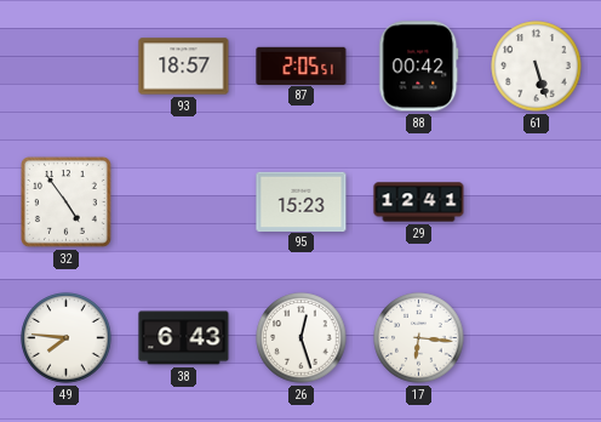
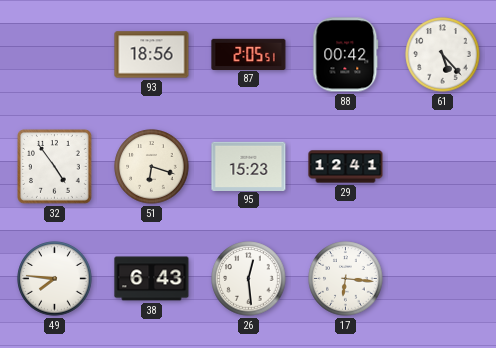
93: 18:57 -> 18:56
61: 5:27 -> 5:23
51: none -> 6:18
26: 12:27 -> 12:29
